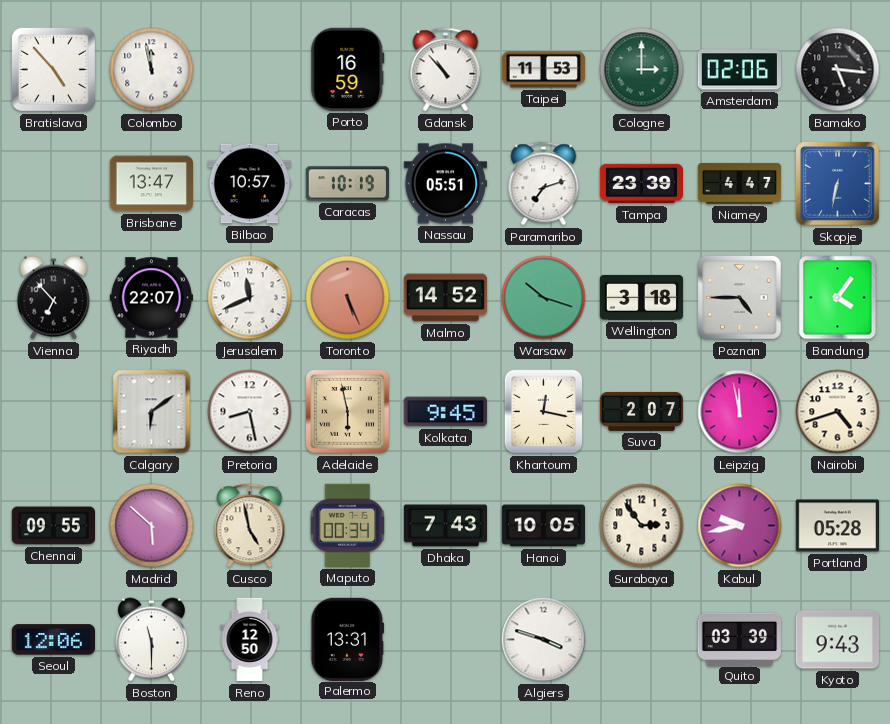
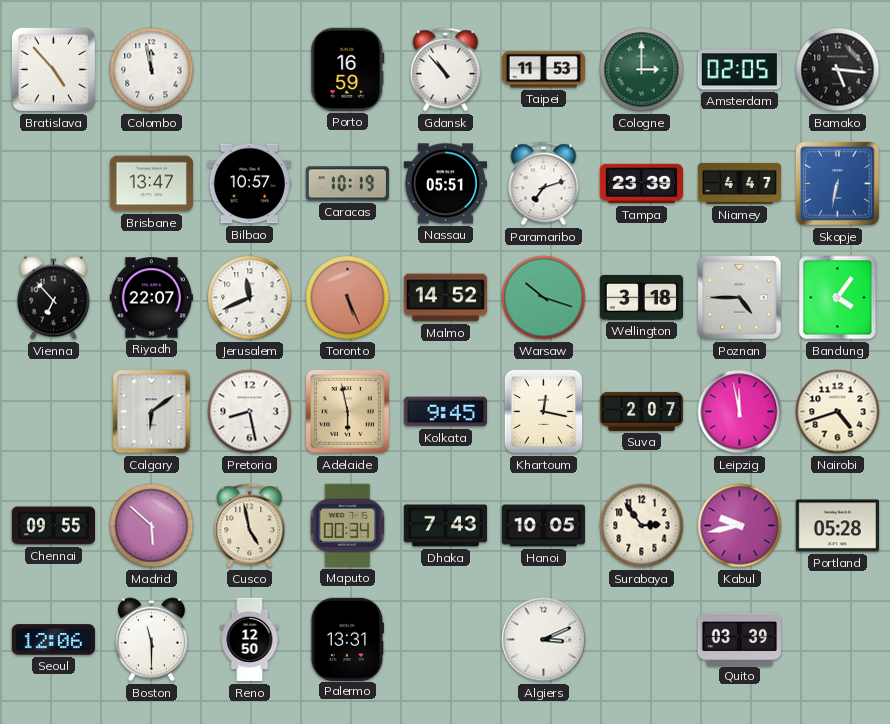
Amsterdam: 02:06 -> 02:05
Algiers: 3:48 -> 3:11
Kyoto: 9:43 -> none
